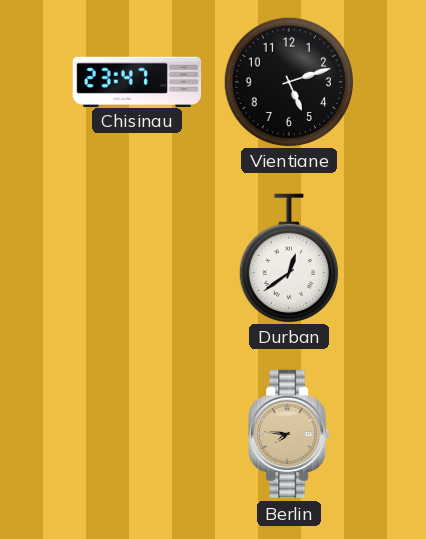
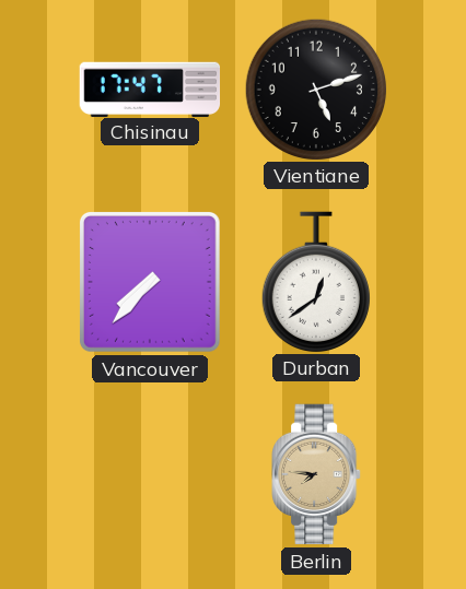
Chisinau: 23:47 -> 17:47
Vancouver: none -> 7:37
